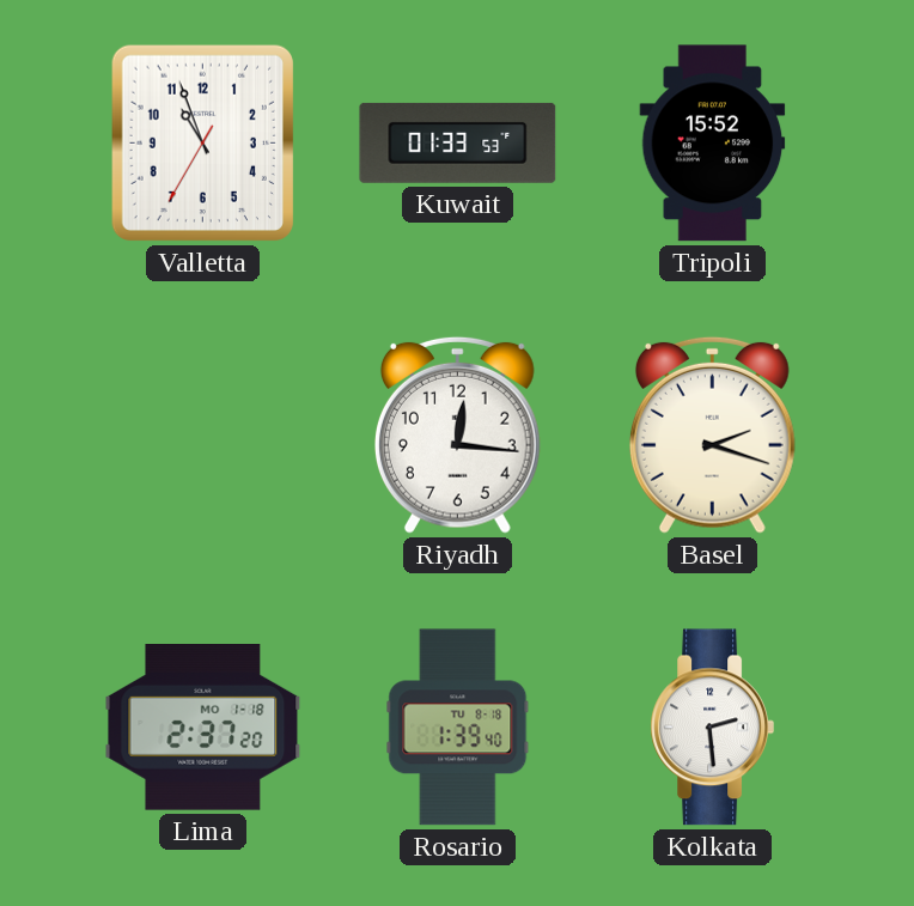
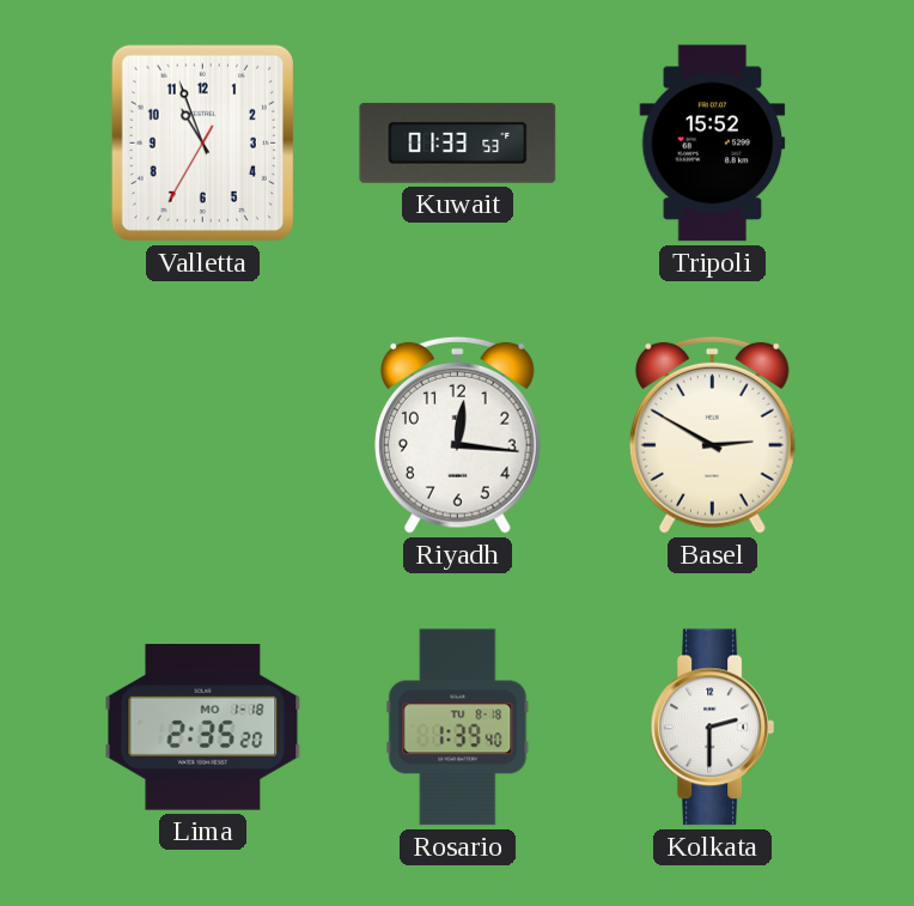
Basel: 2:18 -> 2:50
Lima: 2:37 -> 2:35
Kolkata: 2:29 -> 2:30
